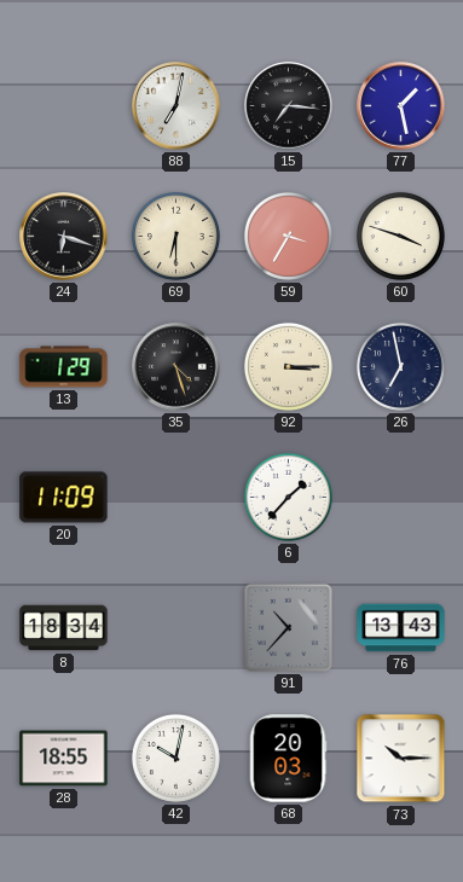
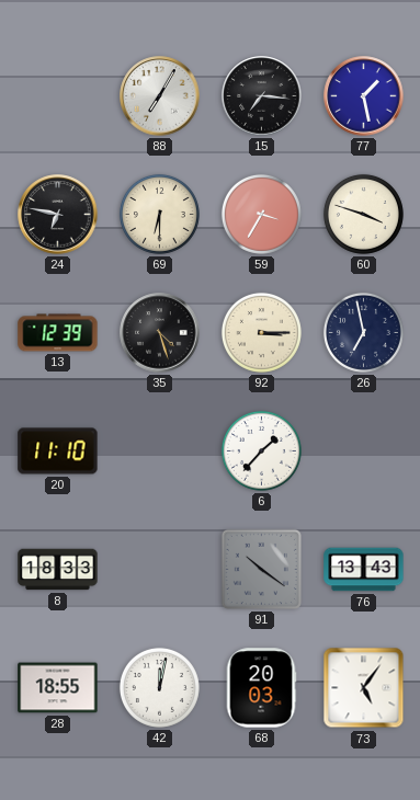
88: 7:02 -> 7:05
24: 6:18 -> 6:47
13: 1:29 -> 12:39
20: 11:09 -> 11:10
8: 18:34 -> 18:33
91: 10:37 -> 10:21
42: 10:02 -> 12:02
73: 10:15 -> 5:06
